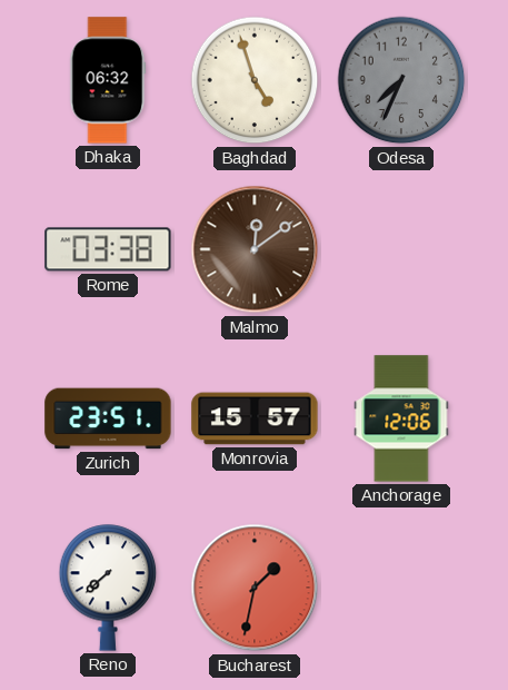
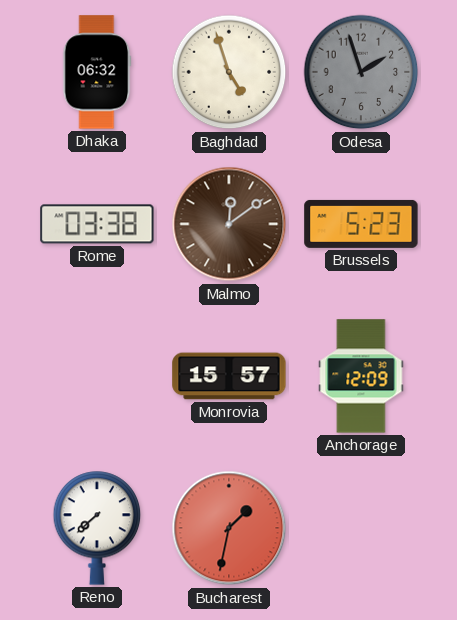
Odesa: 7:34 -> 1:57
Brussels: none -> 5:23
Zurich: 23:51 -> none
Anchorage: 12:06 -> 12:09
